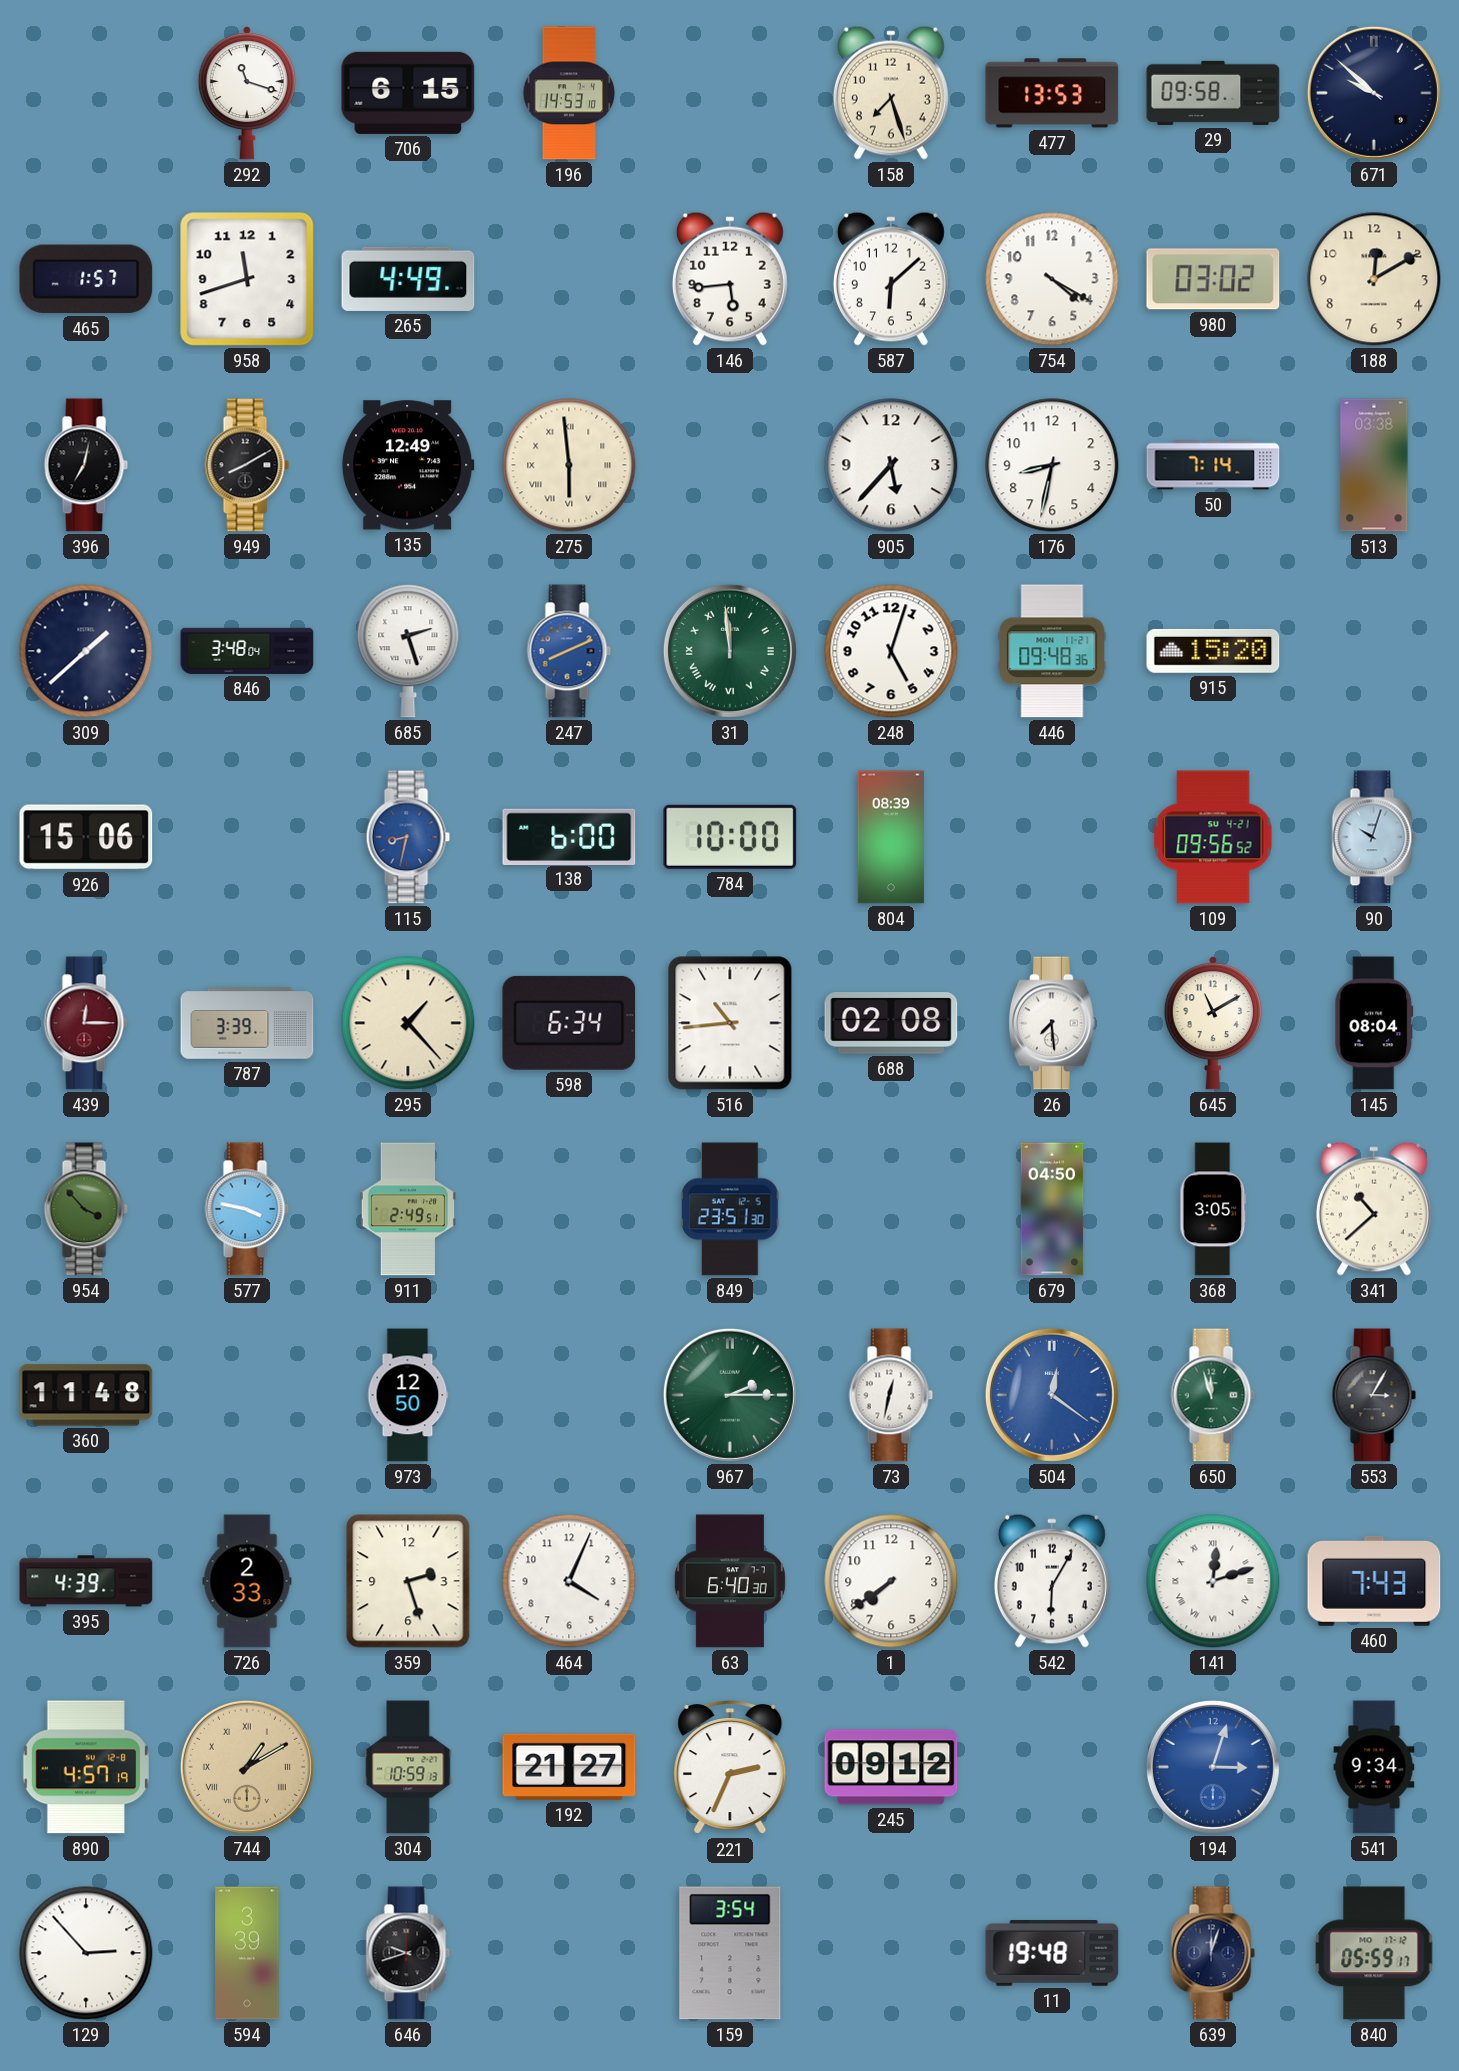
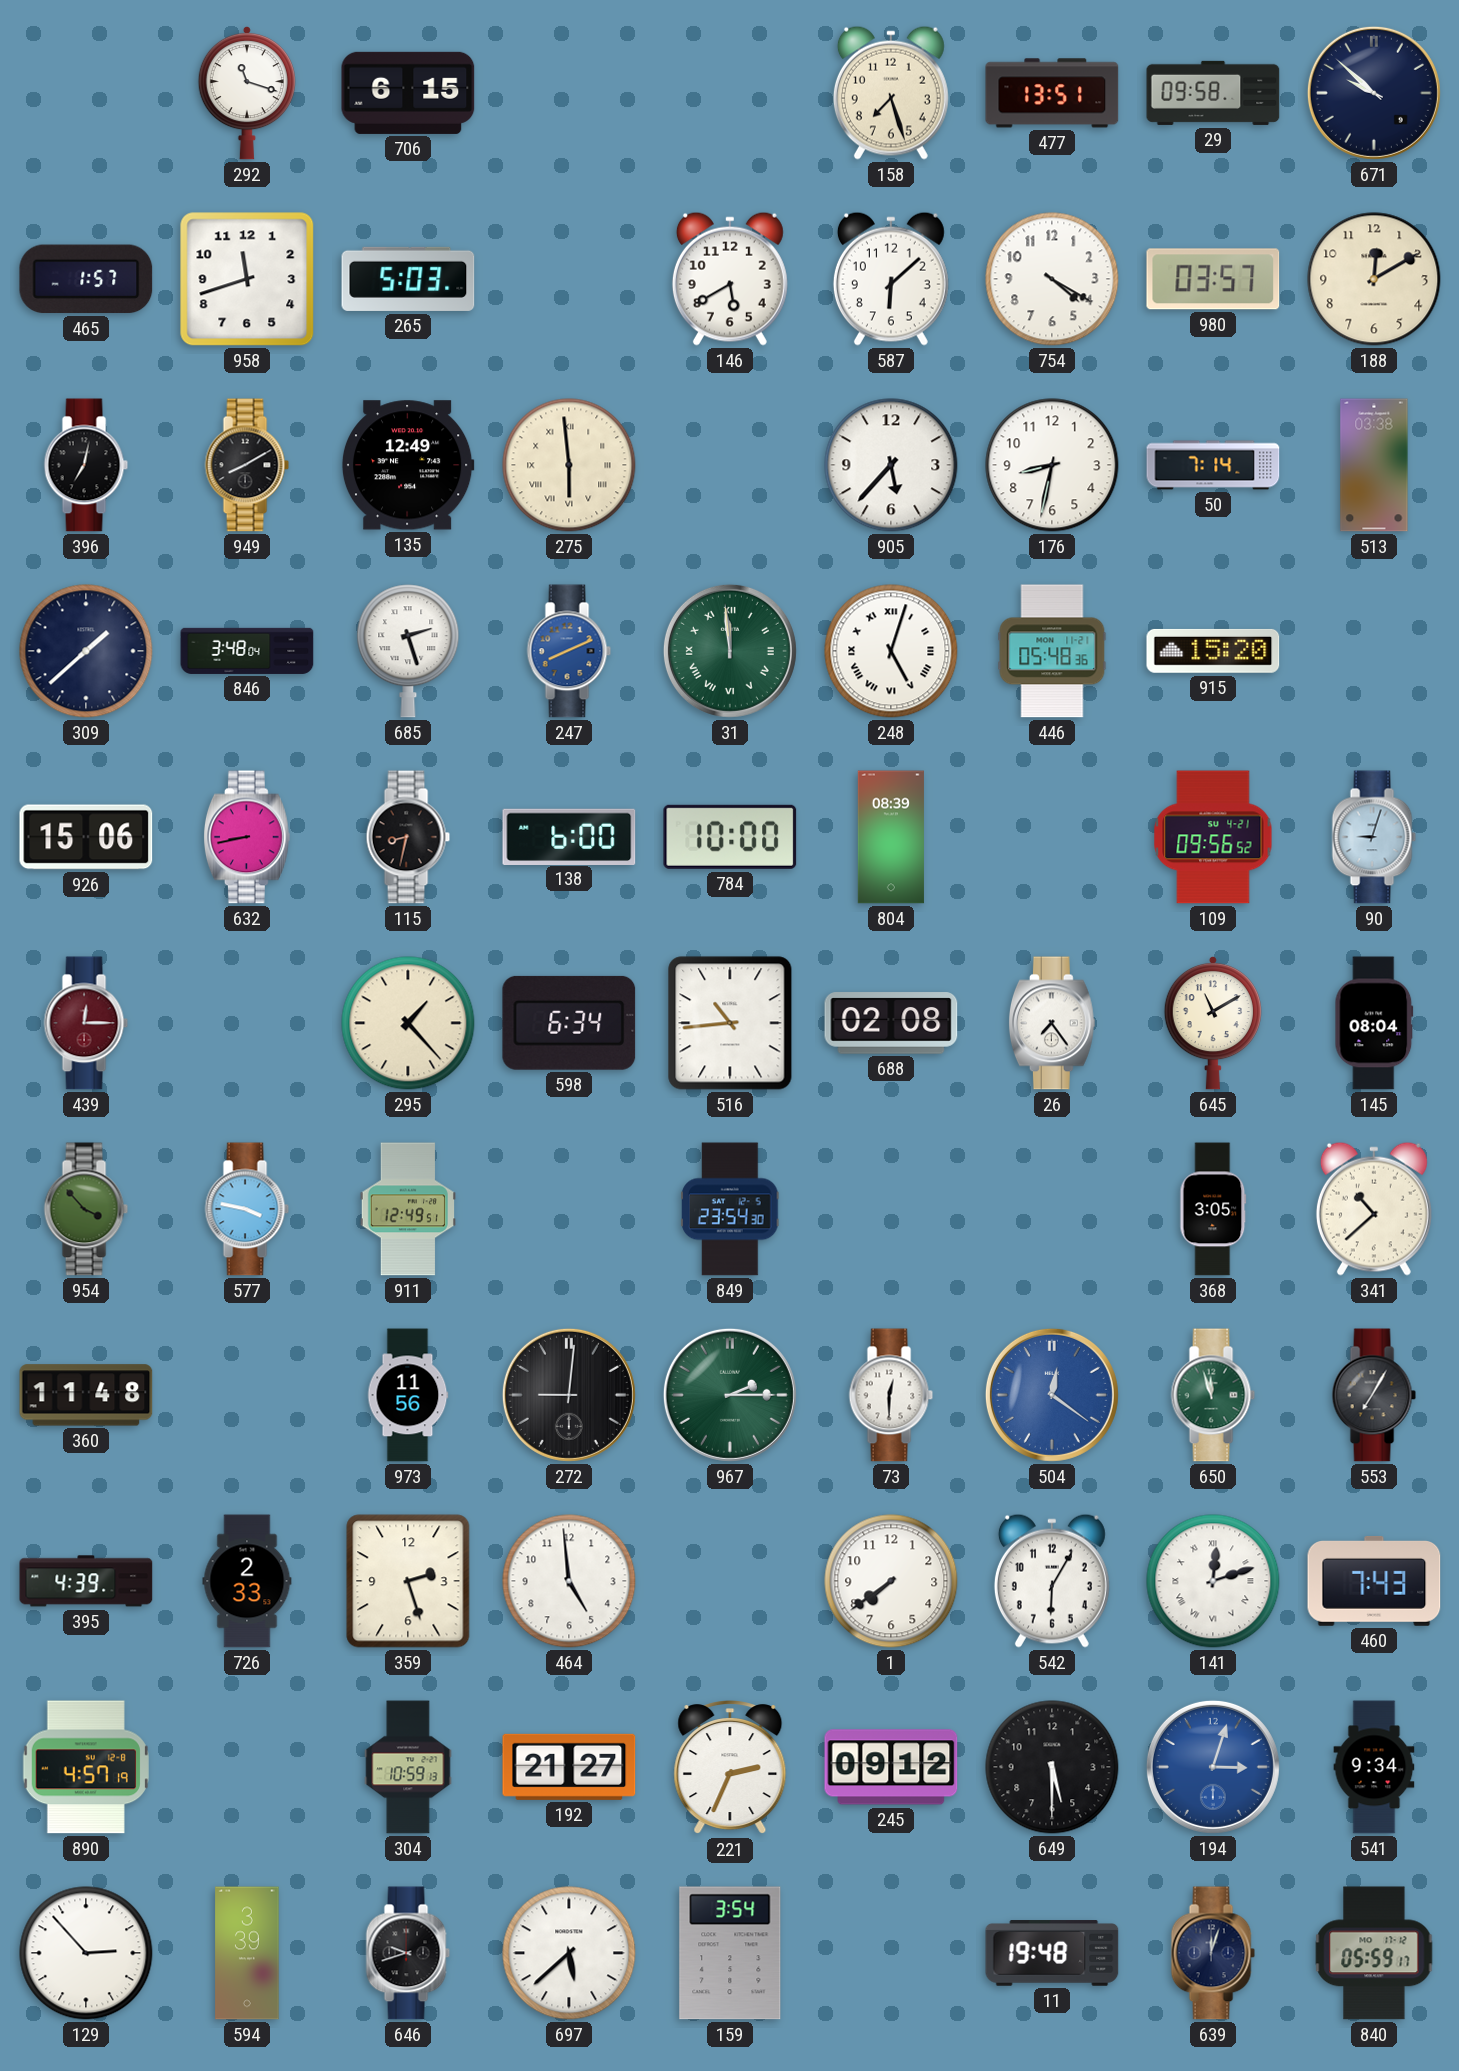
196: 14:53 -> none
477: 13:53 -> 13:51
265: 4:49 -> 5:03
146: 5:44 -> 5:40
980: 03:02 -> 03:57
248 numerals: Arabic -> Roman
446: 09:48 -> 05:48
632: none -> 8:43
115 dial: blue -> black
90: 10:03 -> 9:03
787: 3:39 -> none
26: 7:29 -> 7:24
911: 2:49 -> 12:49
849: 23:51 -> 23:54
679: 04:50 -> none
973: 12:50 -> 11:56
272: none -> 9:01
73: 12:32 -> 12:30
553: 3:05 -> 7:05
464: 4:04 -> 4:59
63: 6:40 -> none
744: 1:10 -> none
649: none -> 5:30
697: none -> 5:38
